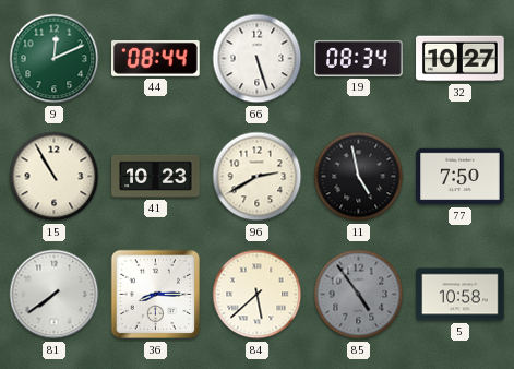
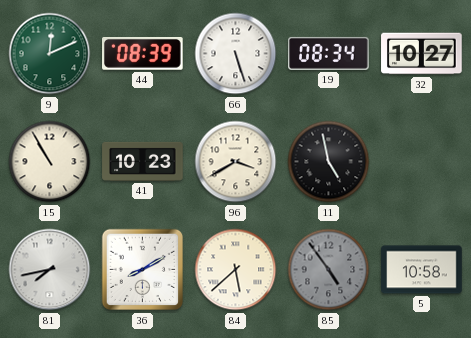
44: 08:44 -> 08:39
96: 2:40 -> 3:40
77: 7:50 -> none
81: 7:39 -> 7:43
36: 8:15 -> 8:10
